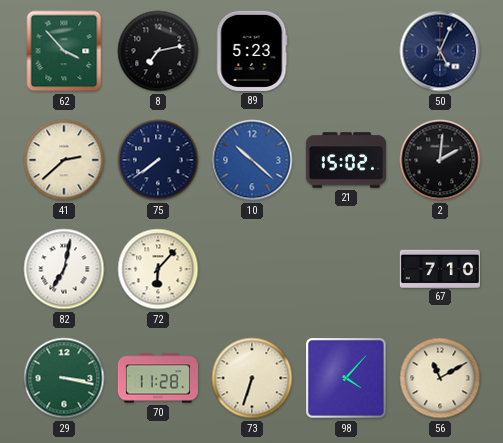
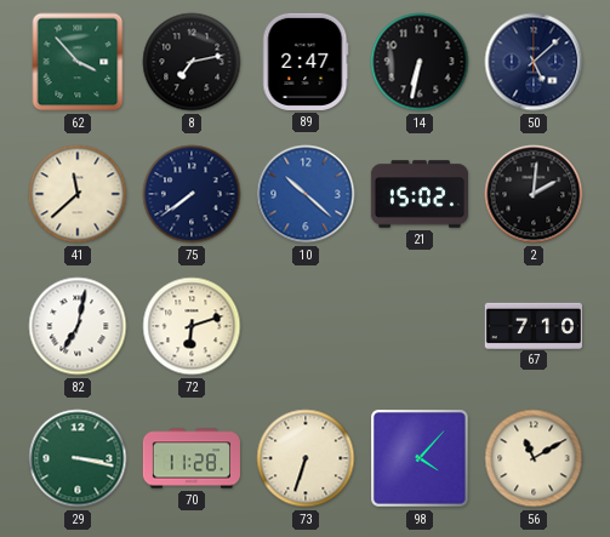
89: 5:23 -> 2:47
14: none -> 6:32
50: 5:04 -> 5:08
41: 2:38 -> 11:38
72: 6:07 -> 6:12
